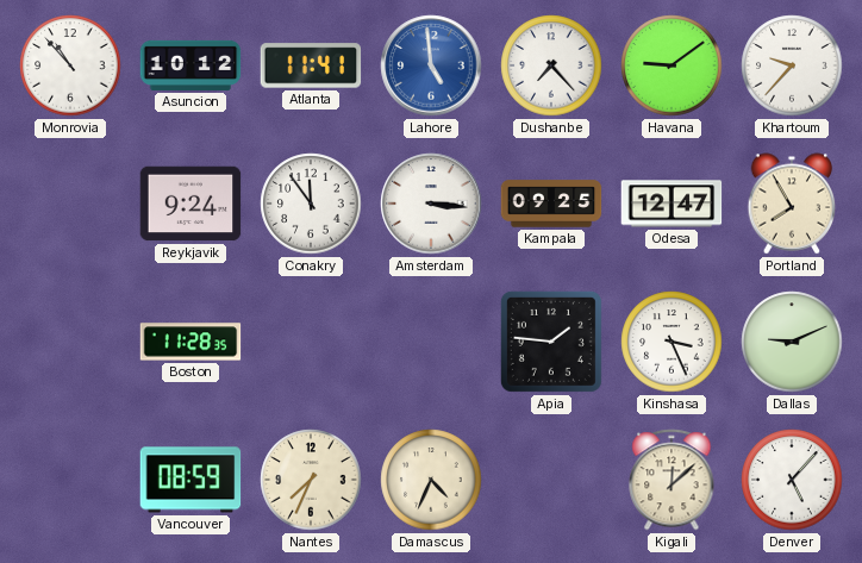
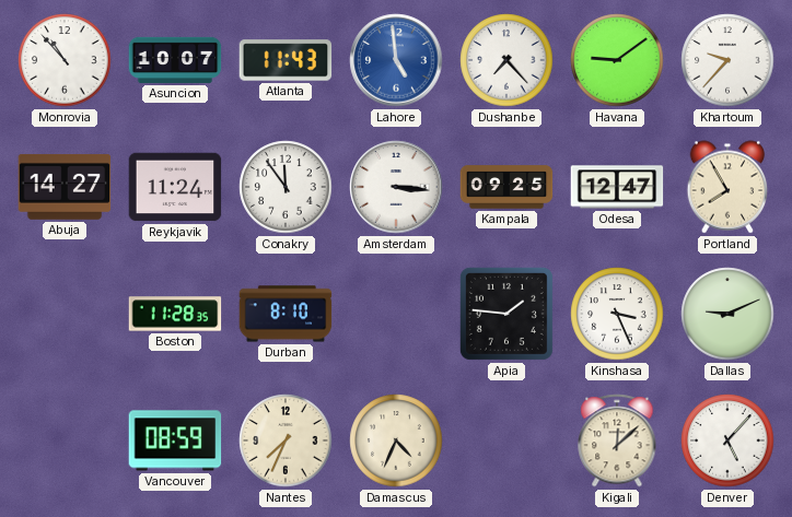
Asuncion: 10:12 -> 10:07
Atlanta: 11:41 -> 11:43
Abuja: none -> 14:27
Reykjavik: 9:24 -> 11:24
Durban: none -> 8:10
